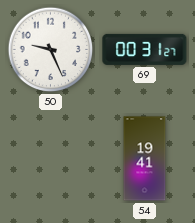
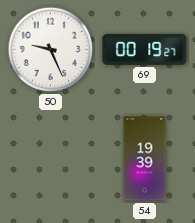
69: 00:31 -> 00:19
54: 19:41 -> 19:39
